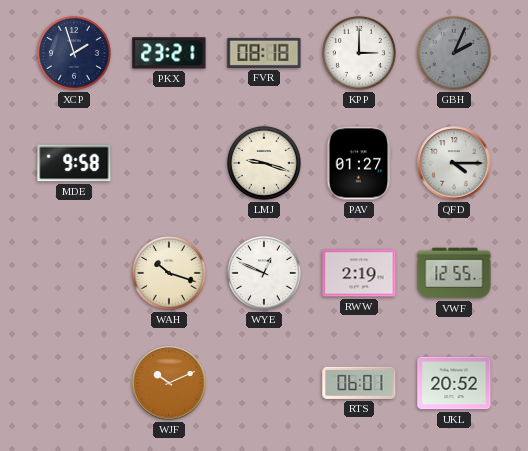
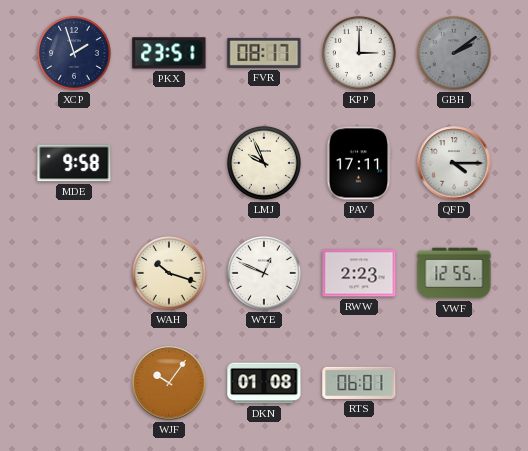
PKX: 23:21 -> 23:51
FVR: 08:18 -> 08:17
GBH: 2:04 -> 2:09
LMJ: 9:18 -> 9:56
PAV: 01:27 -> 17:11
RWW: 2:19 -> 2:23
WJF: 10:11 -> 10:06
DKN: none -> 01:08
UKL: 20:52 -> none
